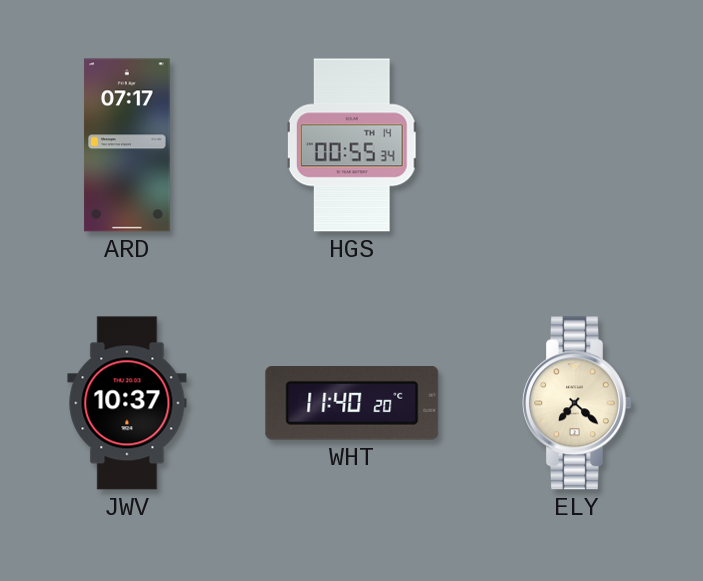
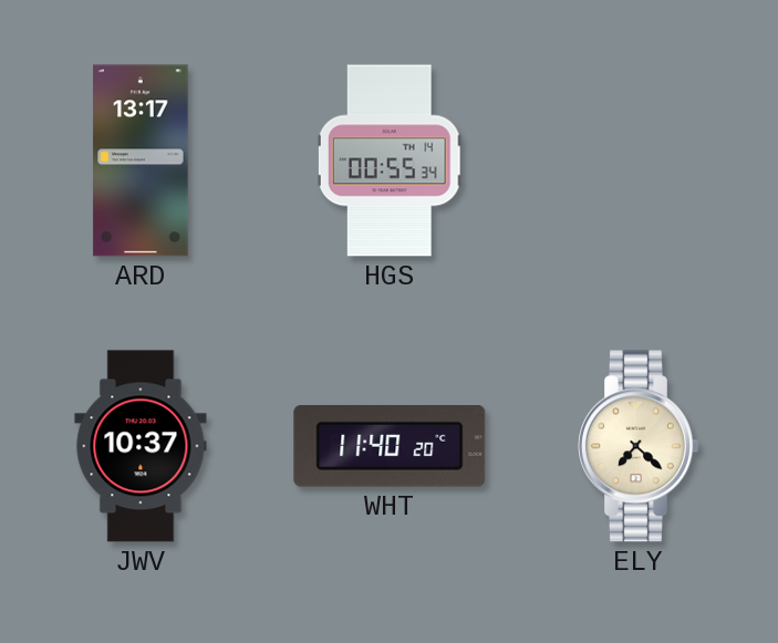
ARD: 07:17 -> 13:17
